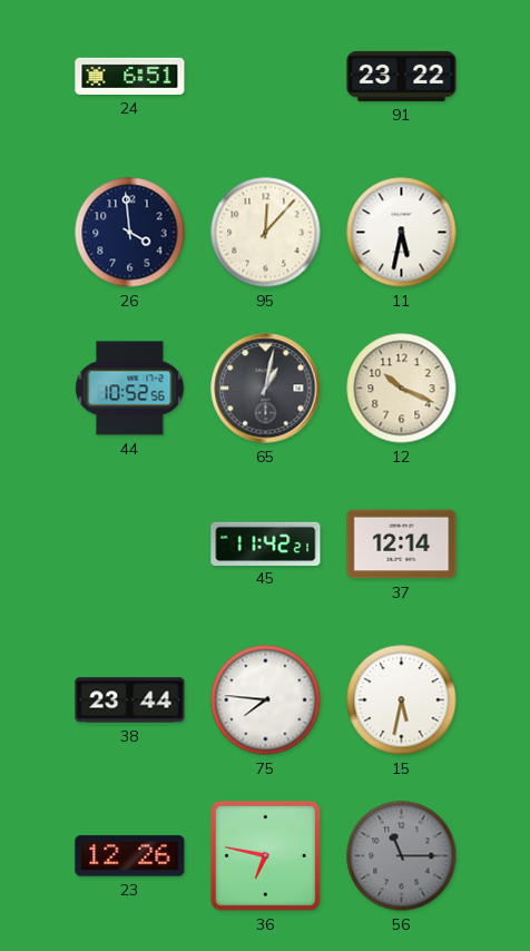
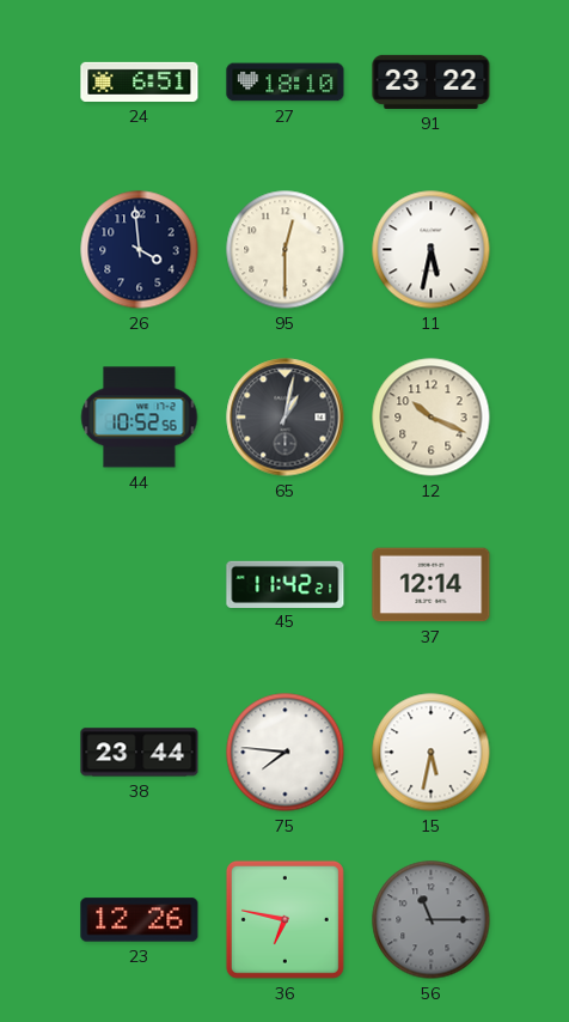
27: none -> 18:10
95: 12:07 -> 12:30
